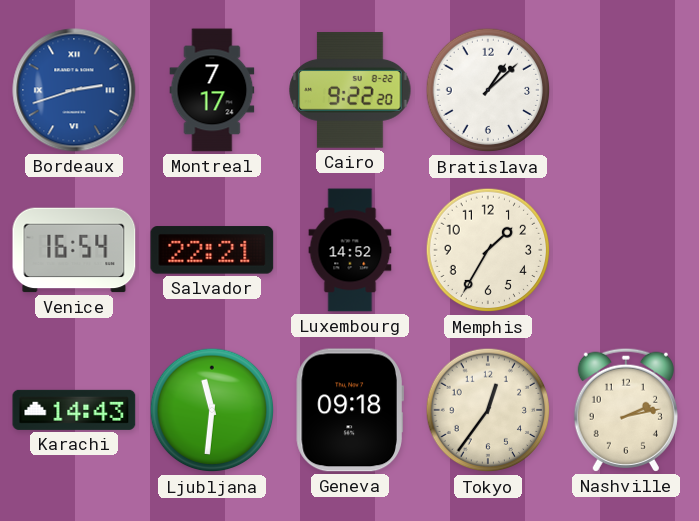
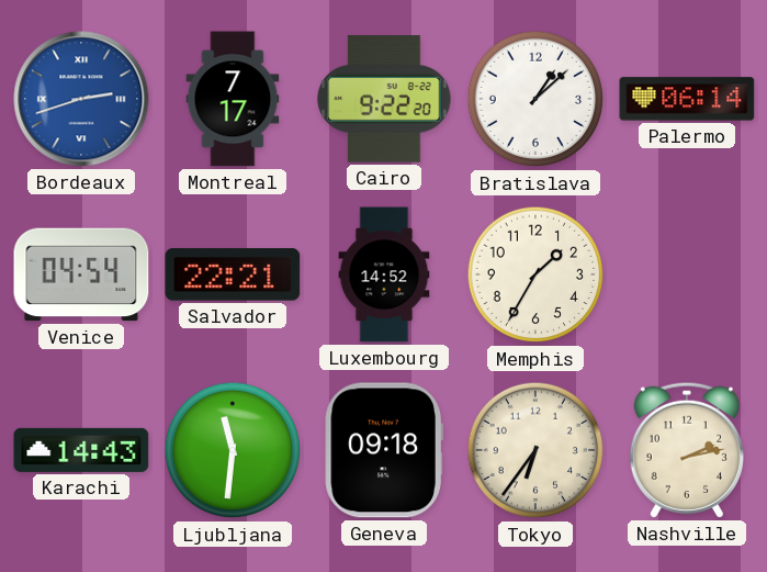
Palermo: none -> 06:14
Venice: 16:54 -> 04:54
Tokyo: 12:36 -> 6:36
